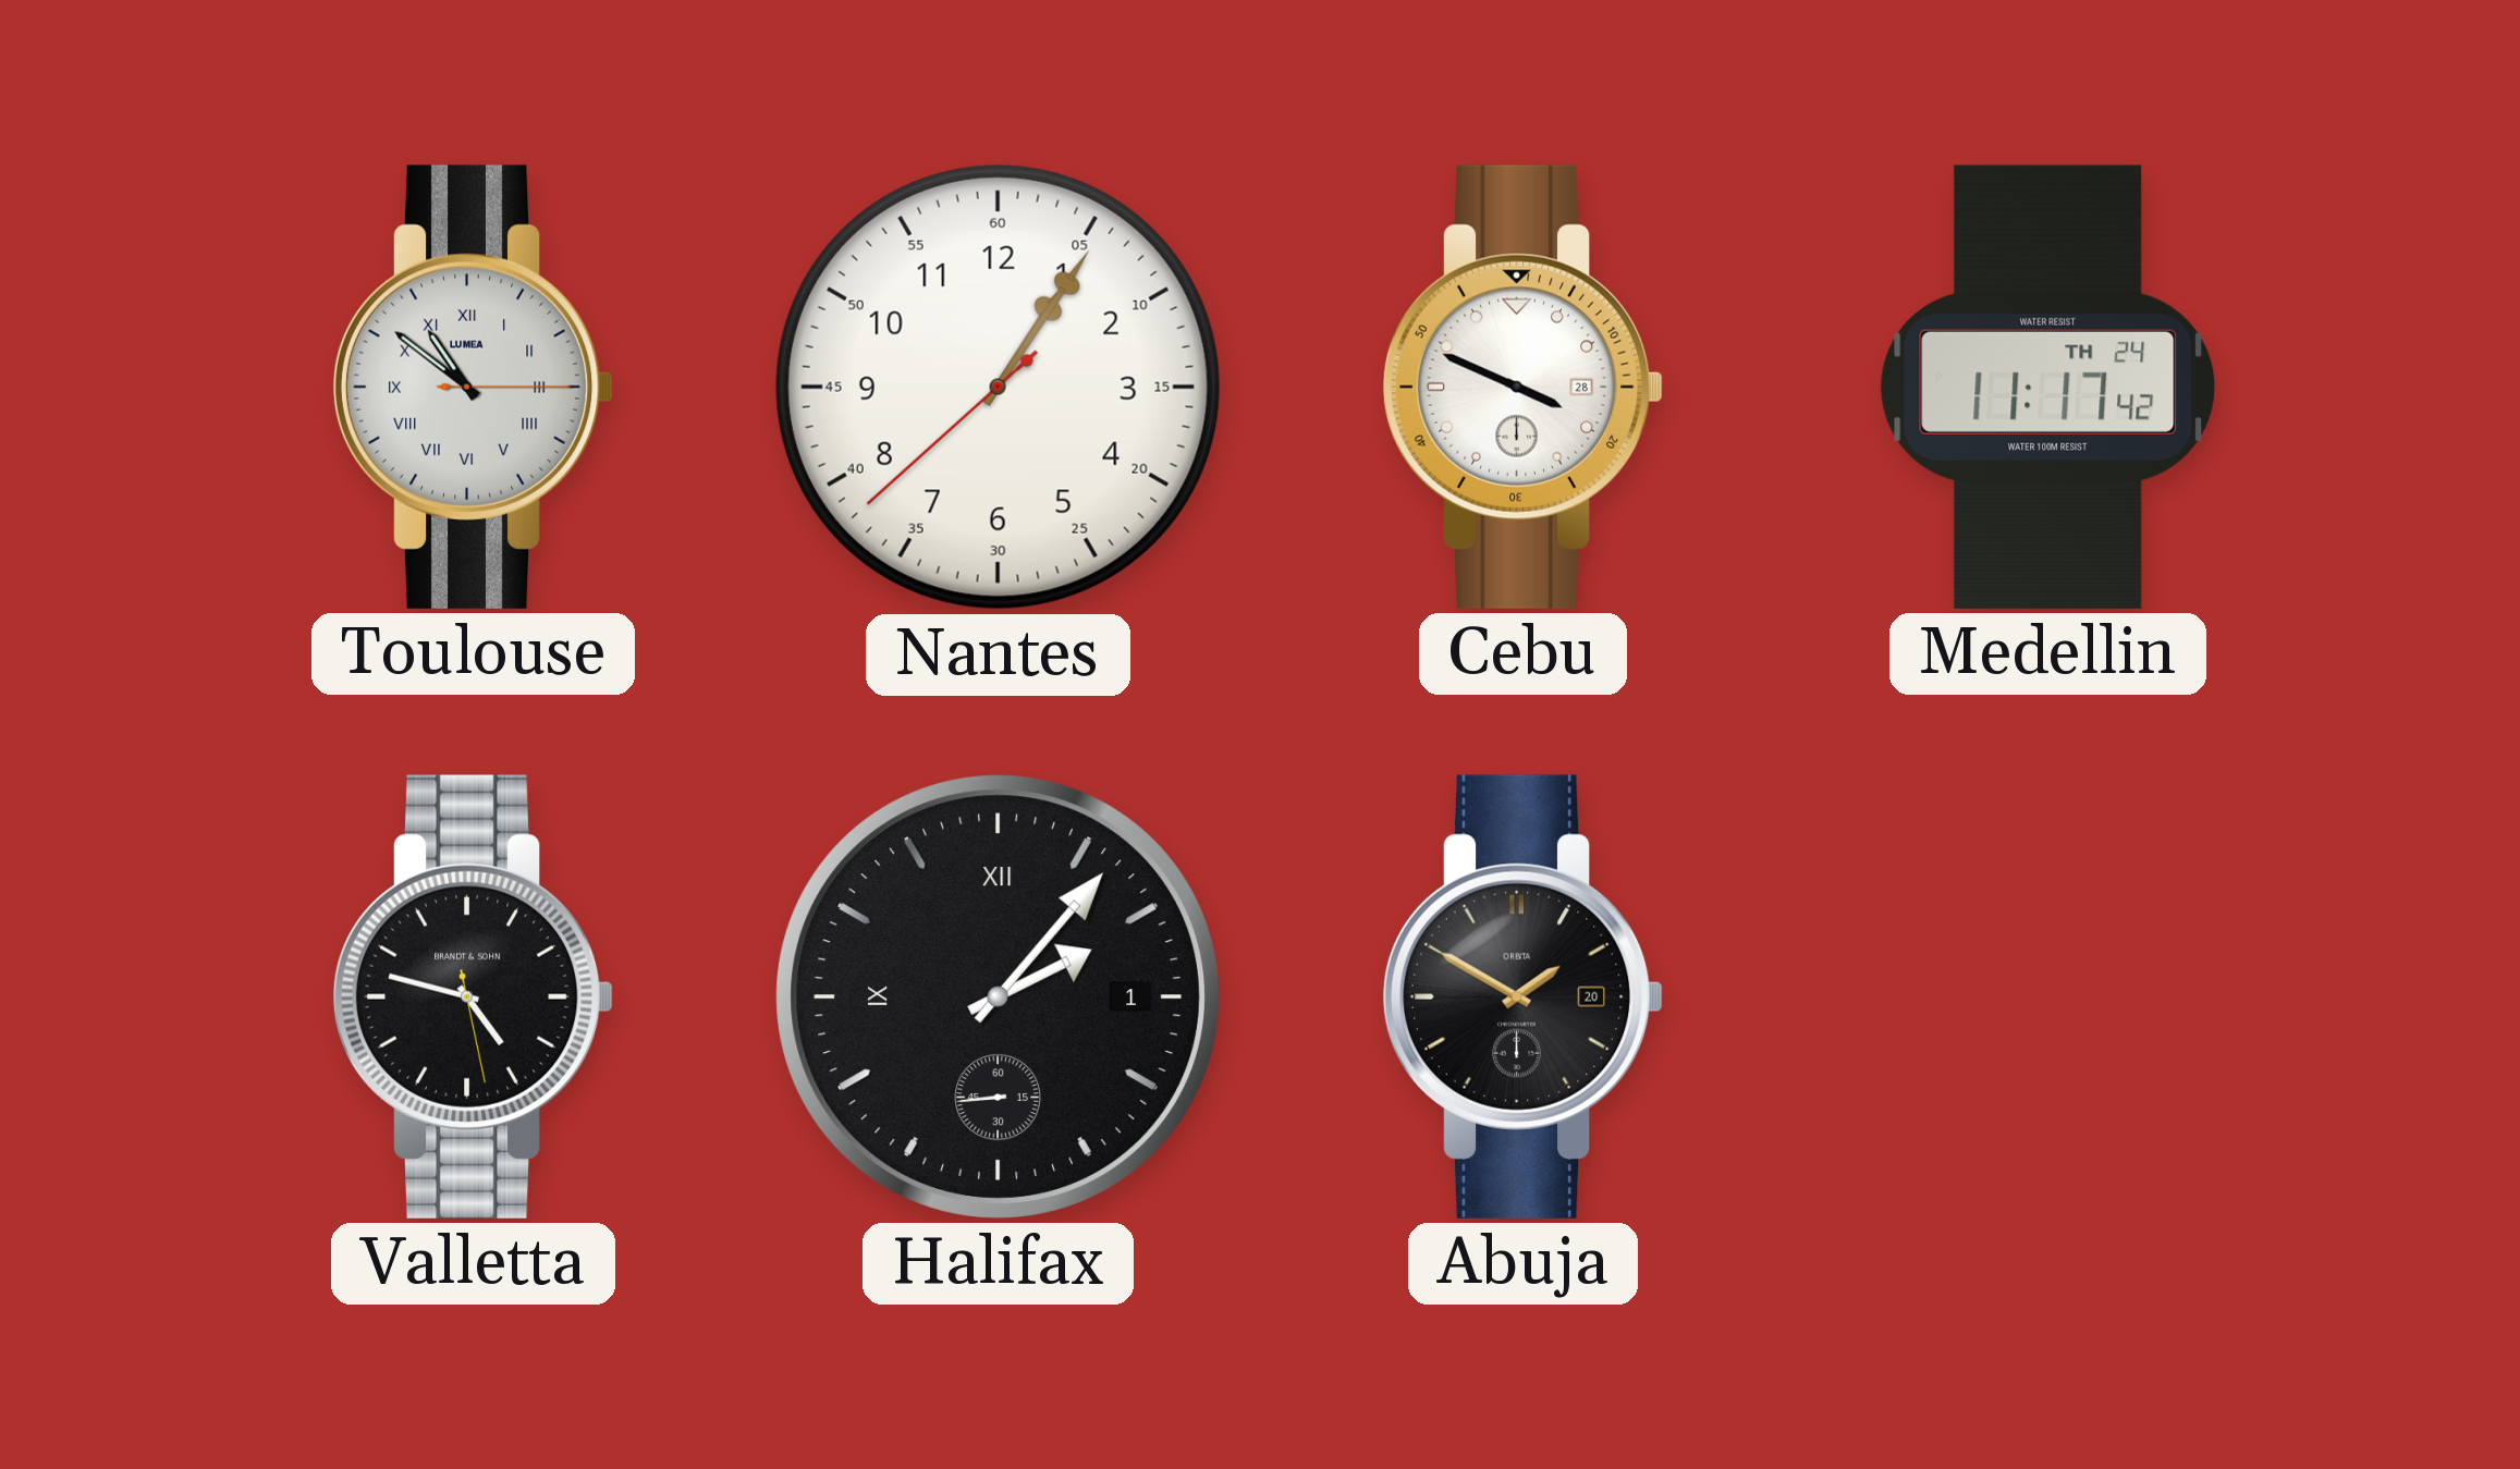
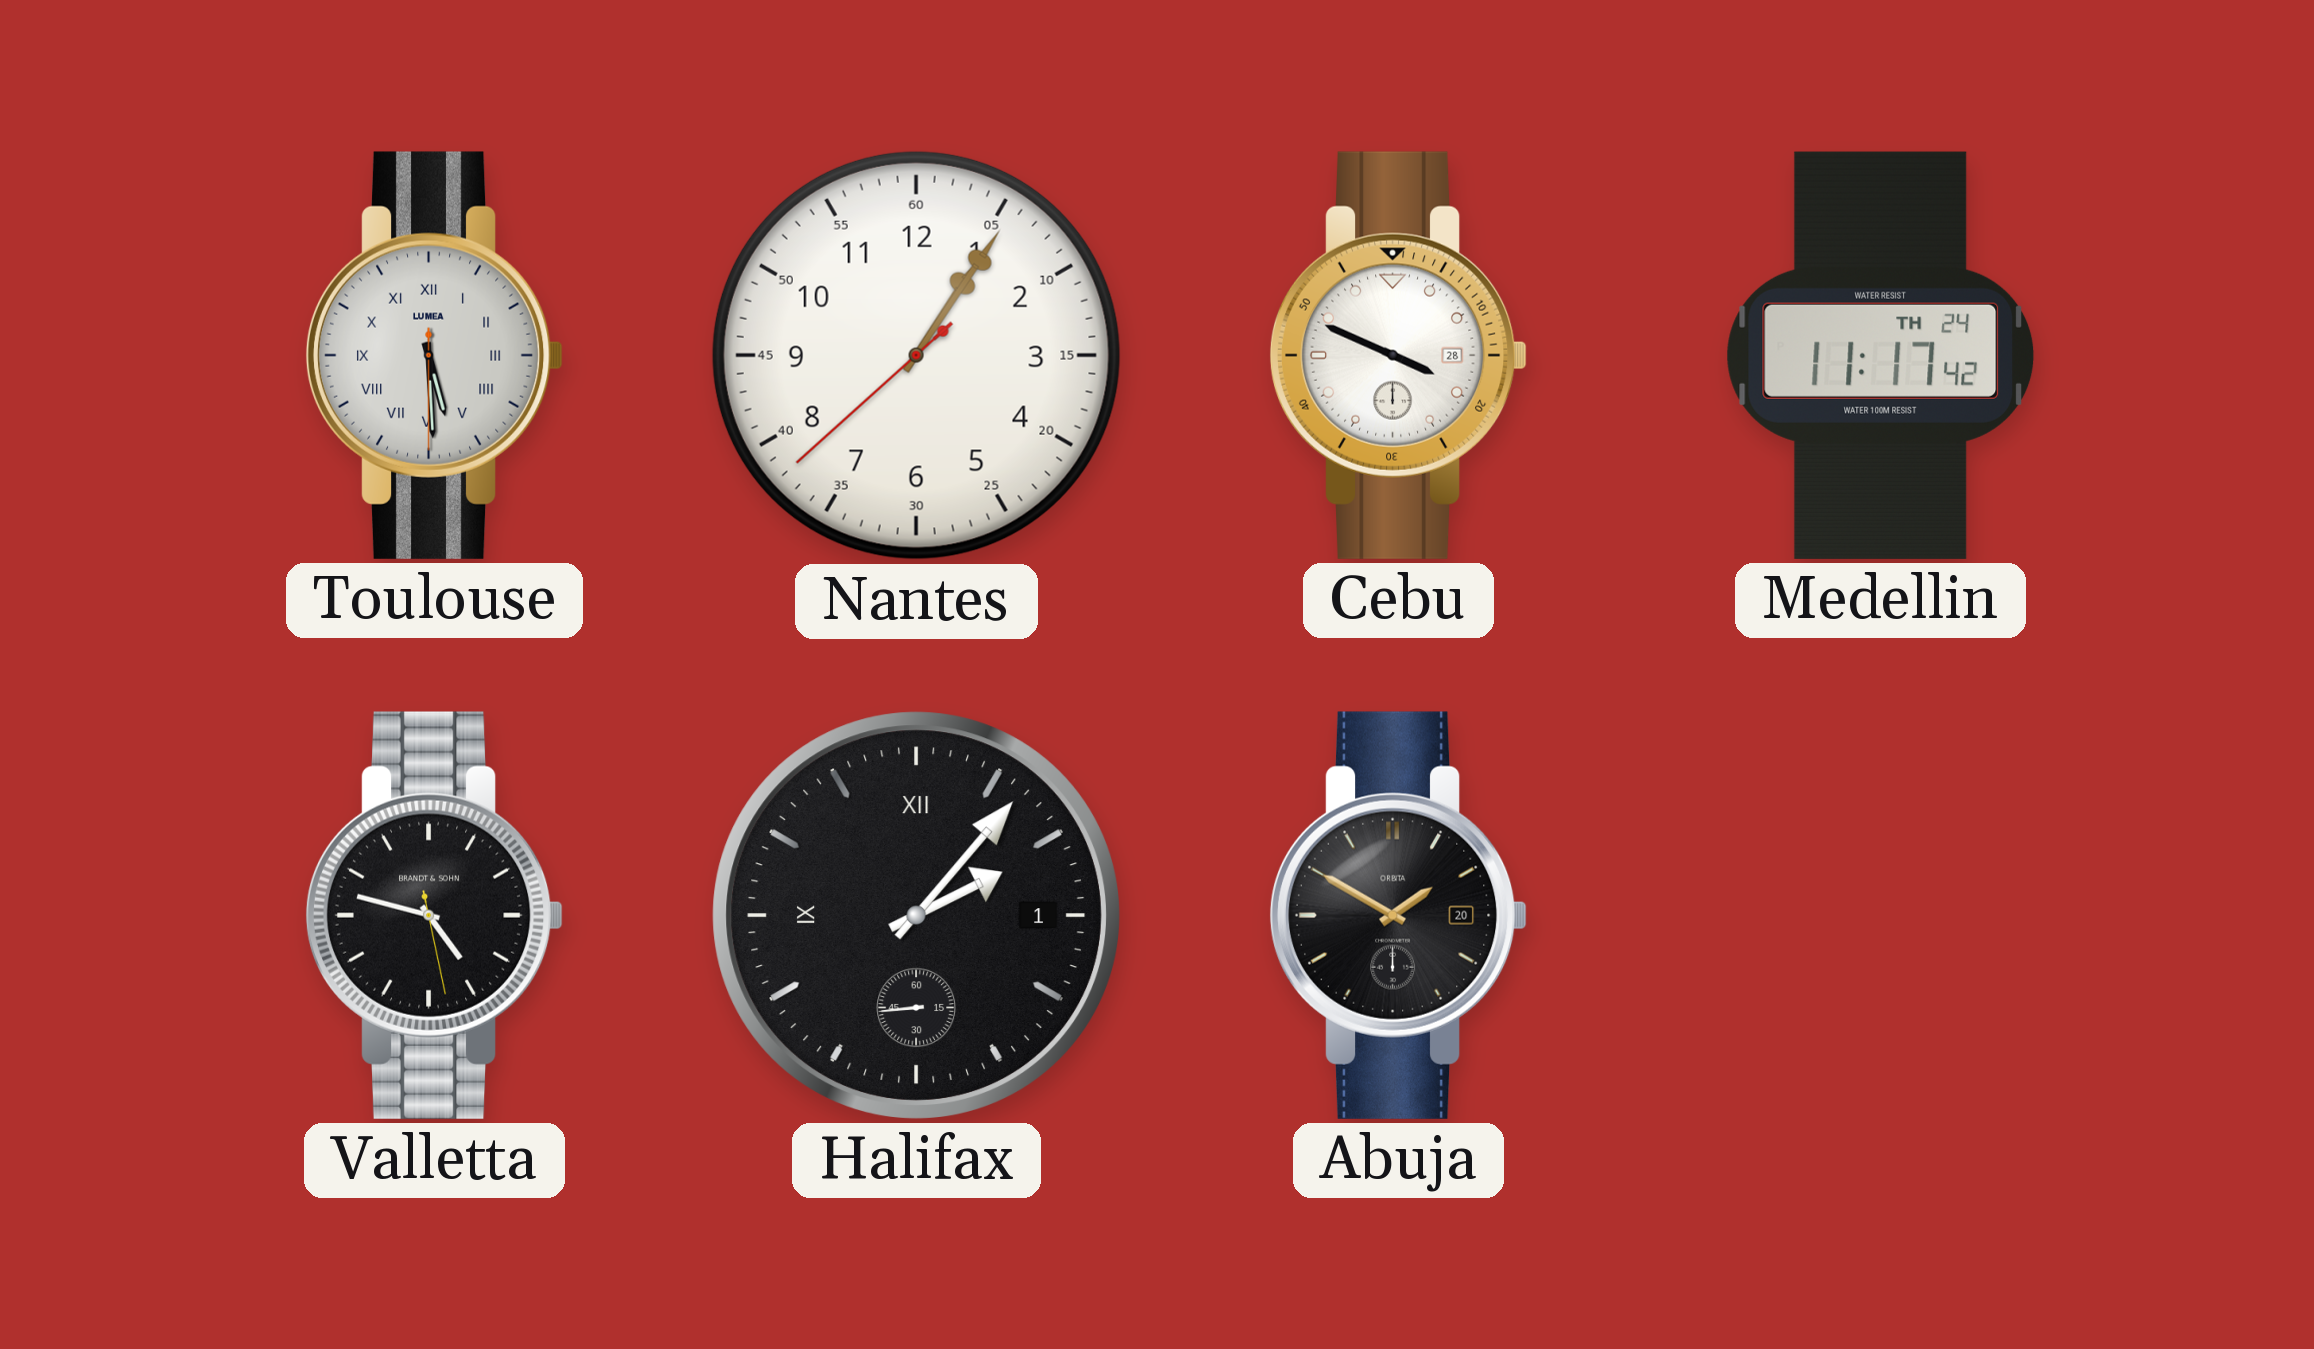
Toulouse: 10:51 -> 5:29
